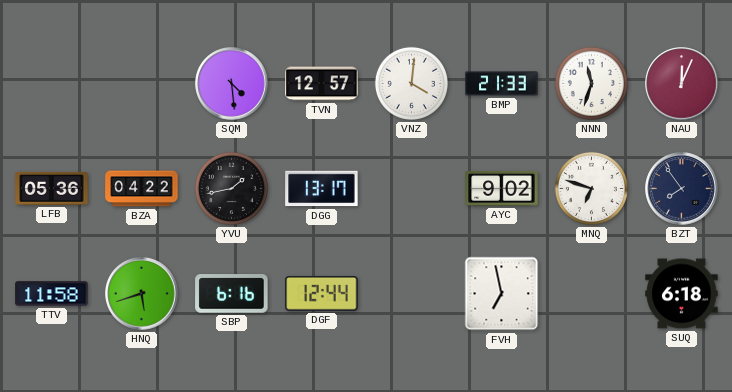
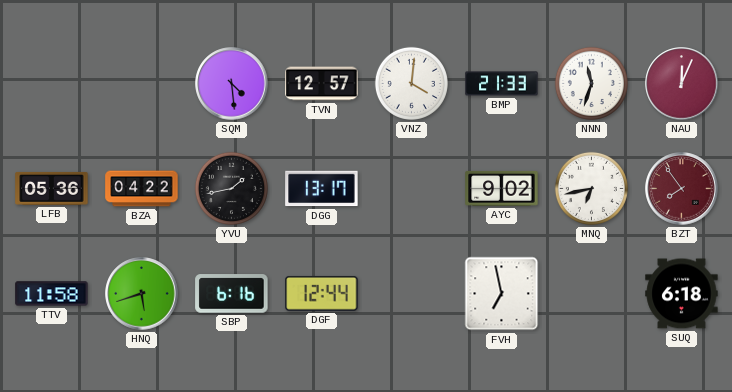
MNQ: 6:48 -> 6:43
BZT dial: navy -> burgundy
